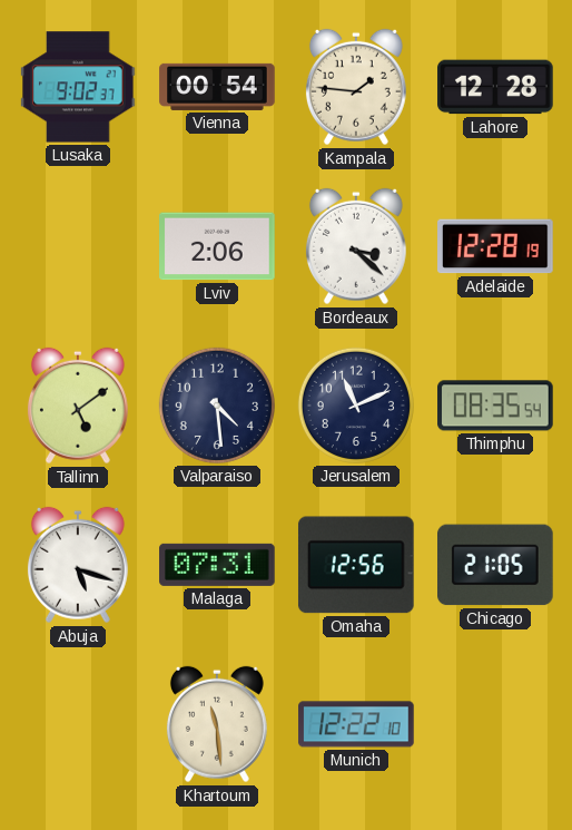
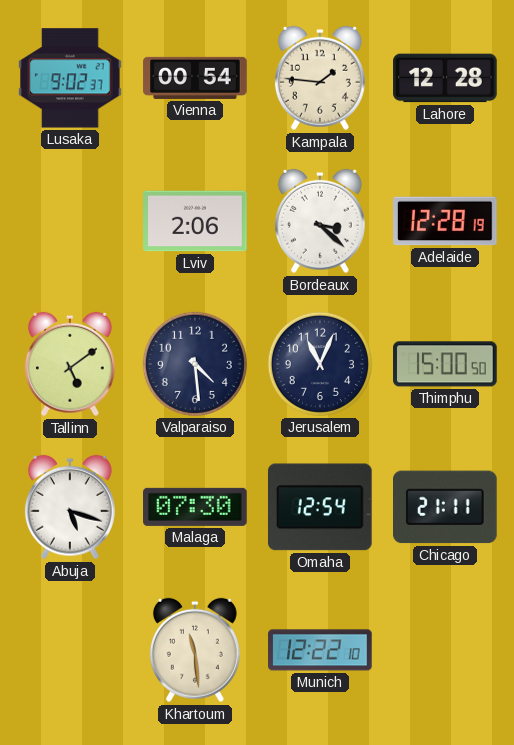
Jerusalem: 11:11 -> 11:04
Thimphu: 08:35 -> 15:00
Malaga: 07:31 -> 07:30
Omaha: 12:56 -> 12:54
Chicago: 21:05 -> 21:11
